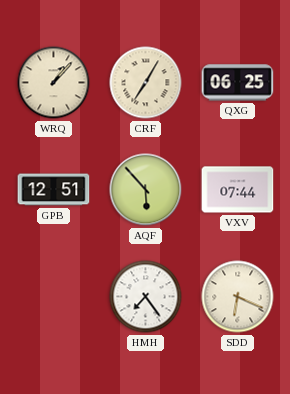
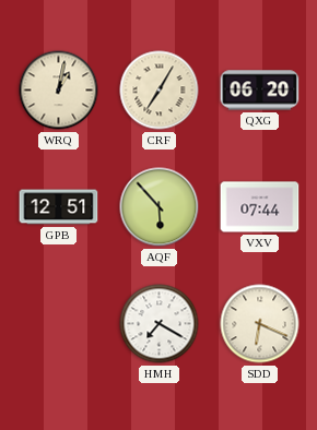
WRQ: 1:07 -> 1:02
QXG: 06:25 -> 06:20
HMH: 7:24 -> 7:20
